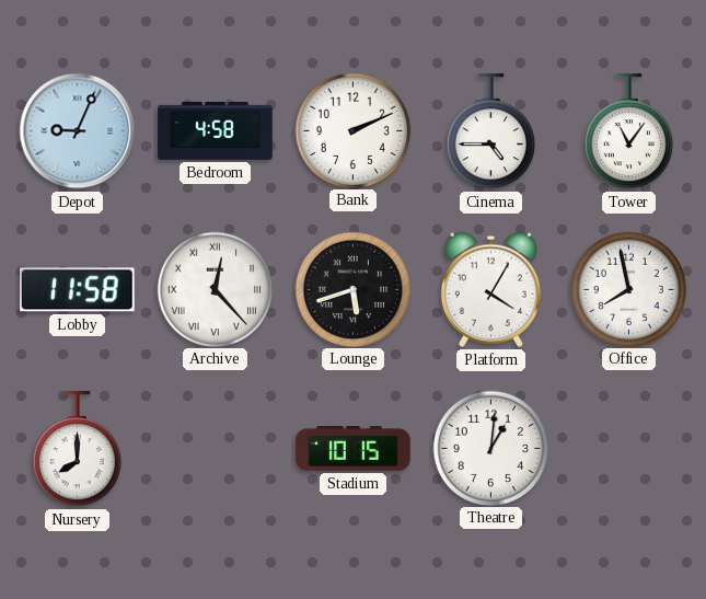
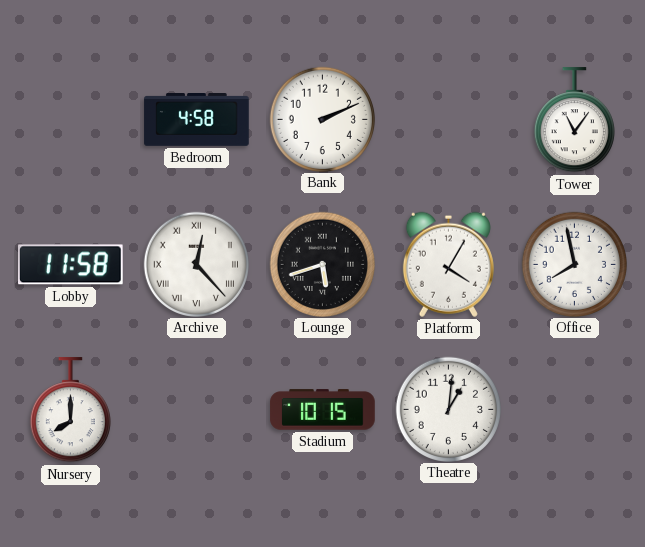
Depot: 9:04 -> none
Cinema: 4:45 -> none
